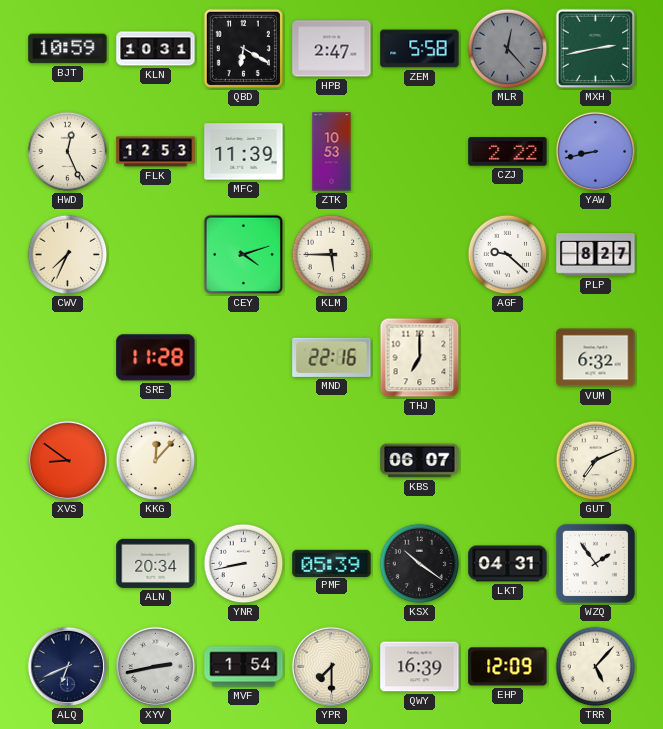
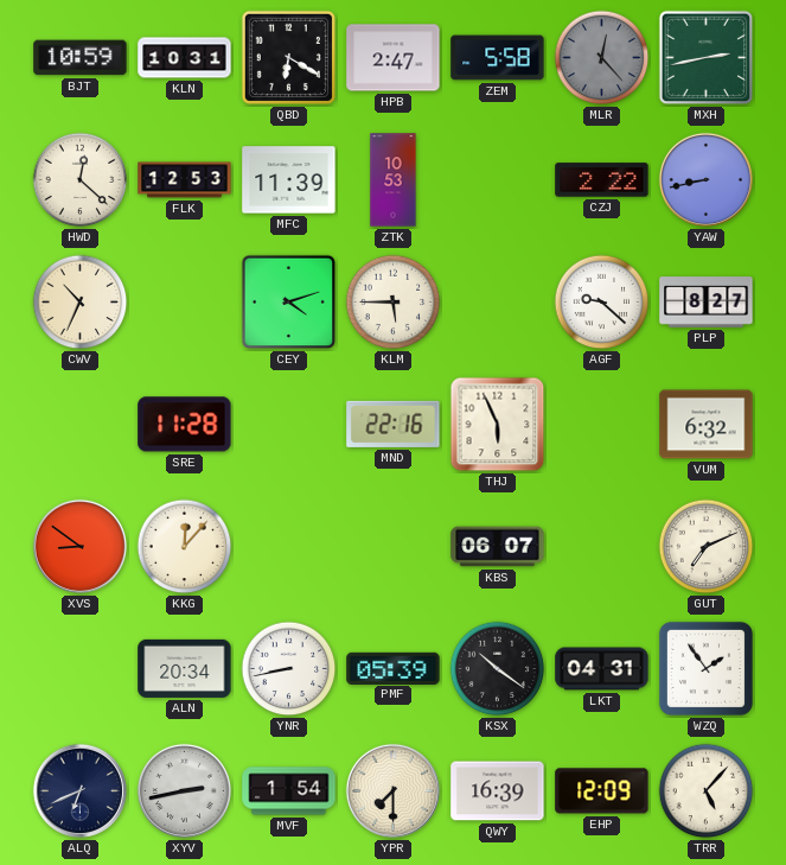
HWD: 12:26 -> 12:22
CWV: 7:34 -> 10:34
THJ: 7:00 -> 5:56
